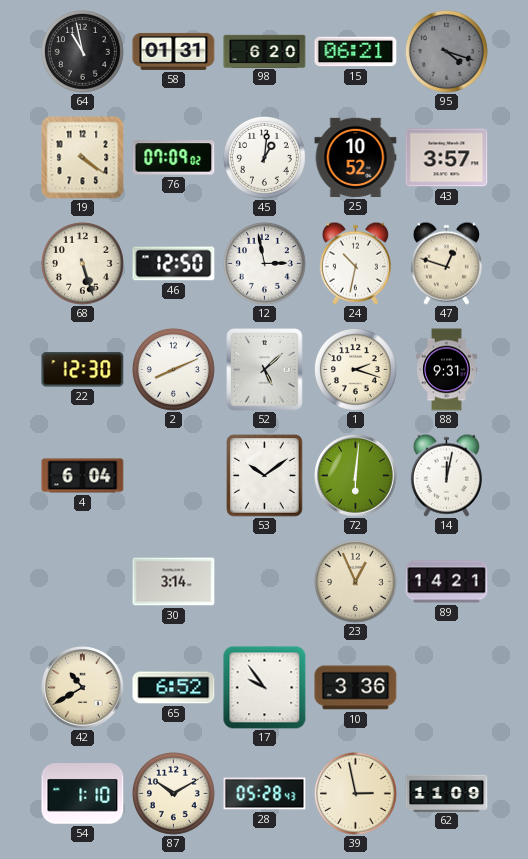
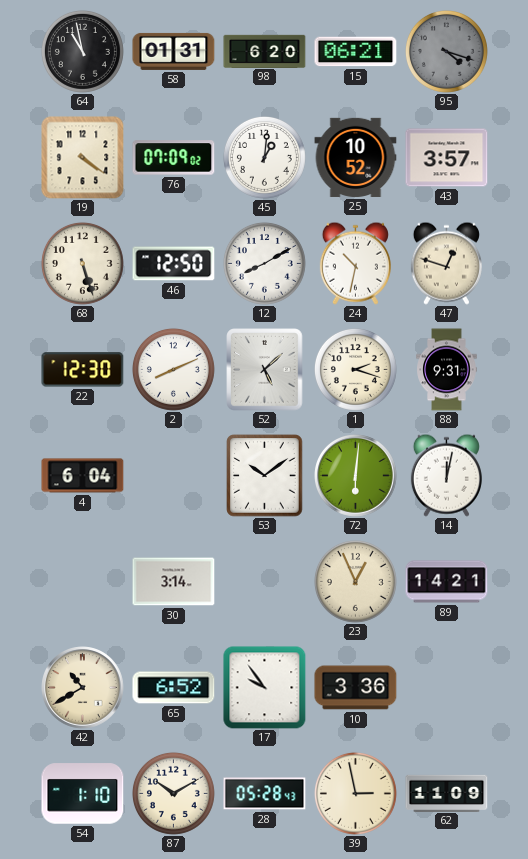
12: 2:58 -> 8:10
